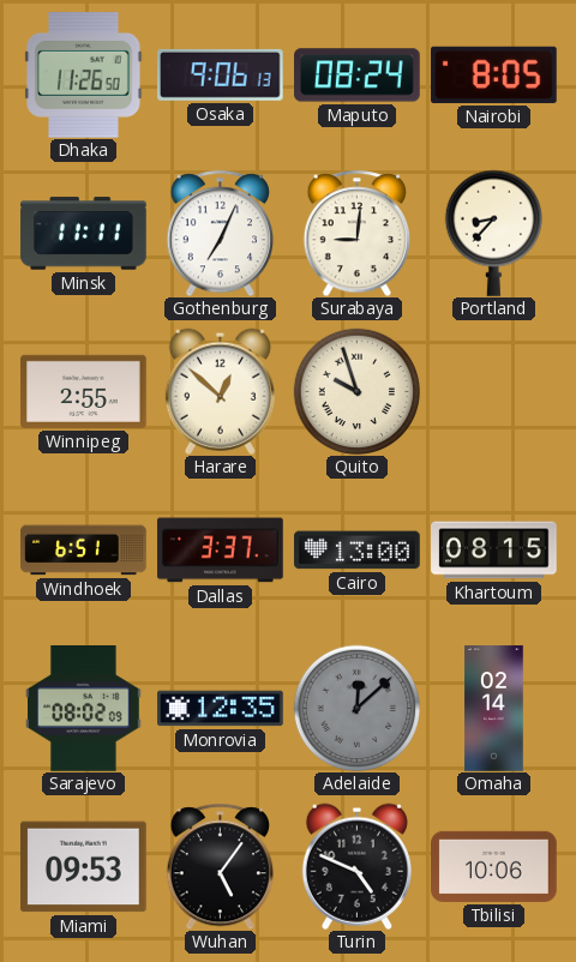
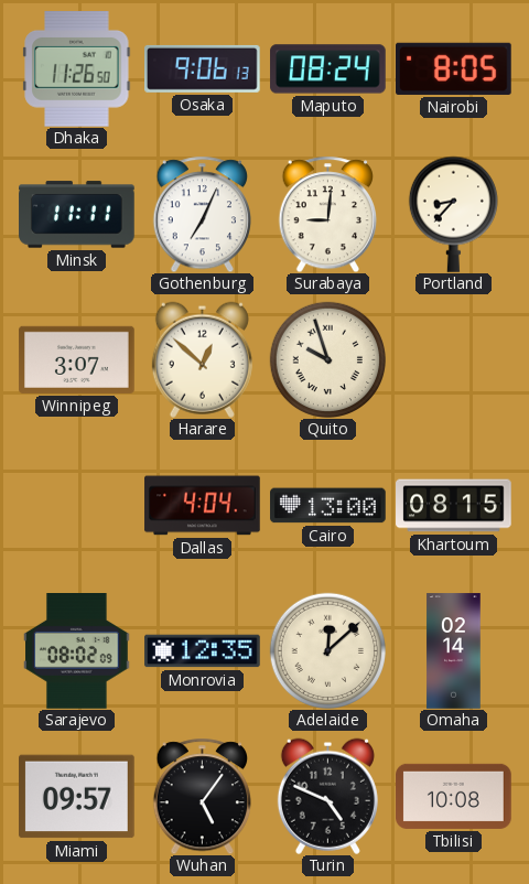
Winnipeg: 2:55 -> 3:07
Windhoek: 6:51 -> none
Dallas: 3:37 -> 4:04
Adelaide dial: grey -> cream
Miami: 09:53 -> 09:57
Tbilisi: 10:06 -> 10:08
